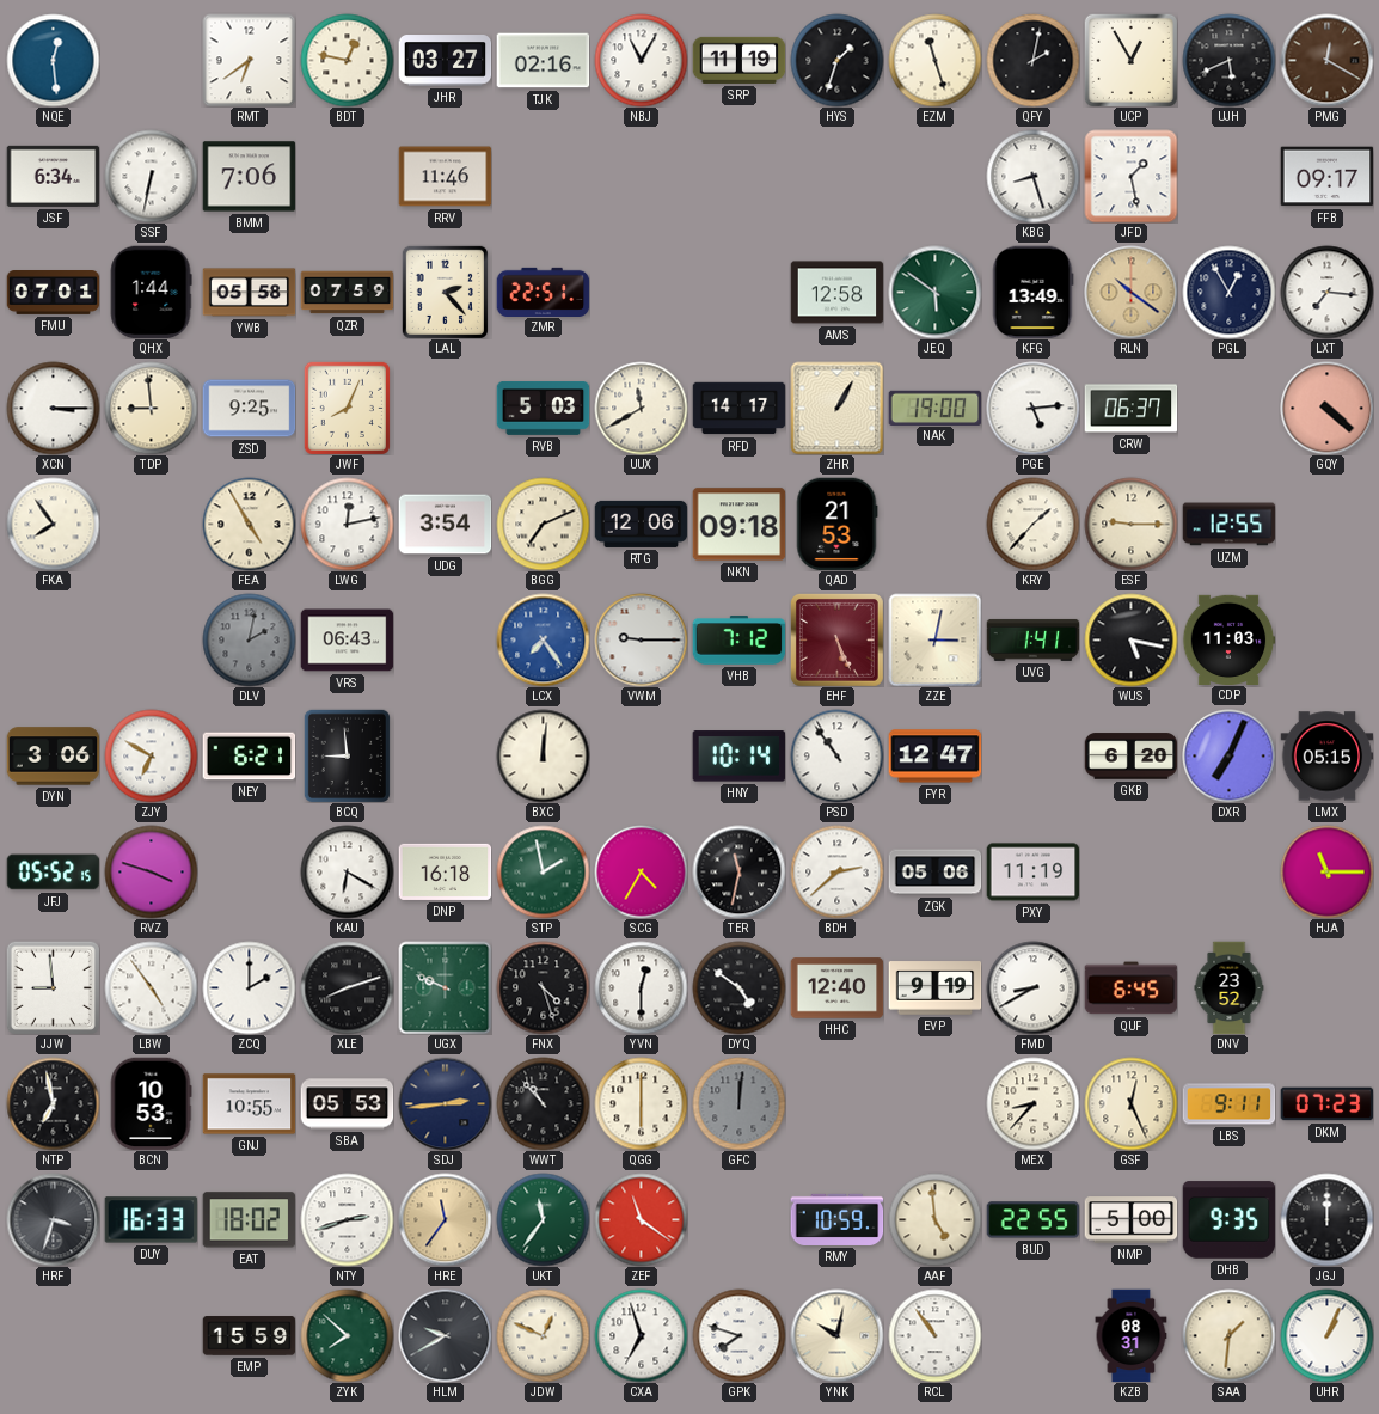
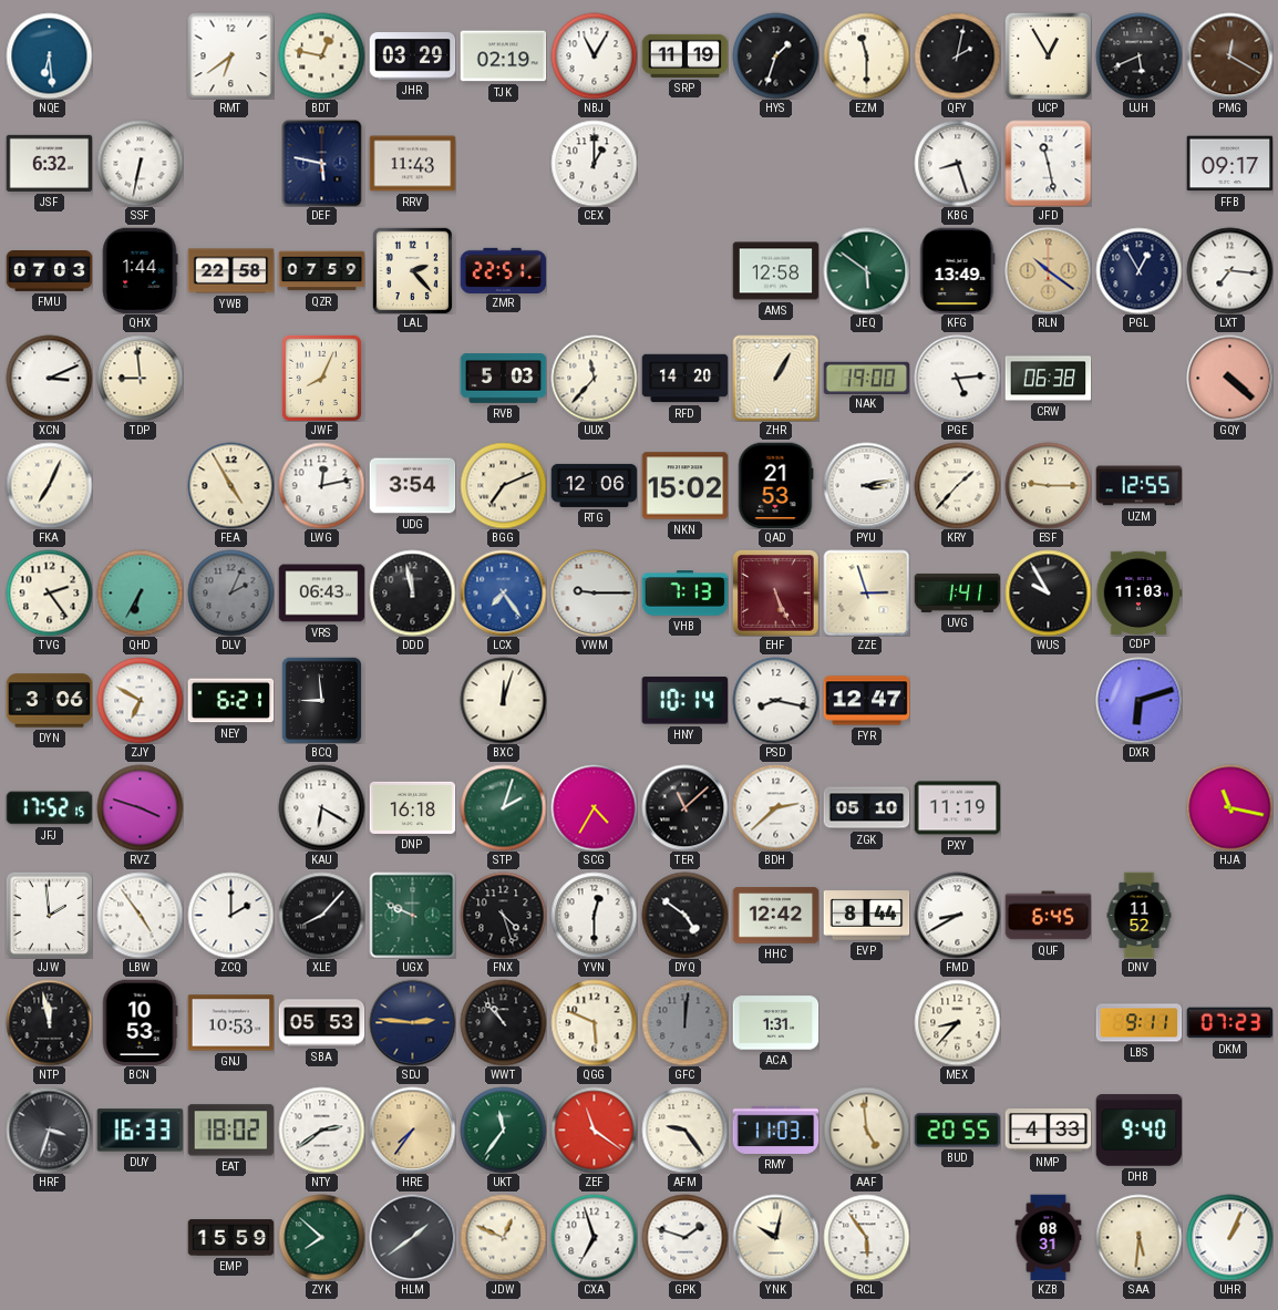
NQE: 12:29 -> 6:29
JHR: 03:27 -> 03:29
TJK: 02:16 -> 02:19
EZM: 11:27 -> 11:30
JSF: 6:34 -> 6:32
BMM: 7:06 -> none
DEF: none -> 5:47
RRV: 11:46 -> 11:43
CEX: none -> 1:00
JFD: 1:28 -> 11:28
FMU: 07:01 -> 07:03
YWB: 05:58 -> 22:58
XCN: 3:15 -> 3:11
ZSD: 9:25 -> none
UUX: 11:40 -> 11:37
RFD: 14:17 -> 14:20
CRW: 06:37 -> 06:38
FKA: 7:54 -> 7:04
NKN: 09:18 -> 15:02
PYU: none -> 3:13
TVG: none -> 2:24
QHD: none -> 6:35
DLV: 2:02 -> 2:04
DDD: none -> 11:58
VHB: 7:12 -> 7:13
ZZE: 3:02 -> 2:57
WUS: 5:17 -> 9:55
BXC: 12:01 -> 12:03
PSD: 10:54 -> 8:17
GKB: 6:20 -> none
DXR: 7:04 -> 6:12
LMX: 05:15 -> none
JFJ: 05:52 -> 17:52
STP: 1:58 -> 2:03
TER: 11:32 -> 11:08
ZGK: 05:06 -> 05:10
HJA: 11:15 -> 11:17
JJW: 8:59 -> 1:59
XLE: 8:12 -> 8:07
HHC: 12:40 -> 12:42
EVP: 9:19 -> 8:44
DNV: 23:52 -> 11:52
NTP: 6:58 -> 11:58
GNJ: 10:55 -> 10:53
SDJ: 2:44 -> 2:46
QGG: 6:00 -> 5:49
ACA: none -> 1:31
GSF: 12:26 -> none
NTY: 2:42 -> 2:39
HRE: 11:36 -> 7:36
AFM: none -> 9:24
RMY: 10:59 -> 11:03
BUD: 22:55 -> 20:55
NMP: 5:00 -> 4:33
DHB: 9:35 -> 9:40
JGJ: 12:00 -> none
HLM: 9:40 -> 1:39
GPK: 7:48 -> 1:48
RCL: 10:54 -> 5:54
SAA: 1:31 -> 5:31
